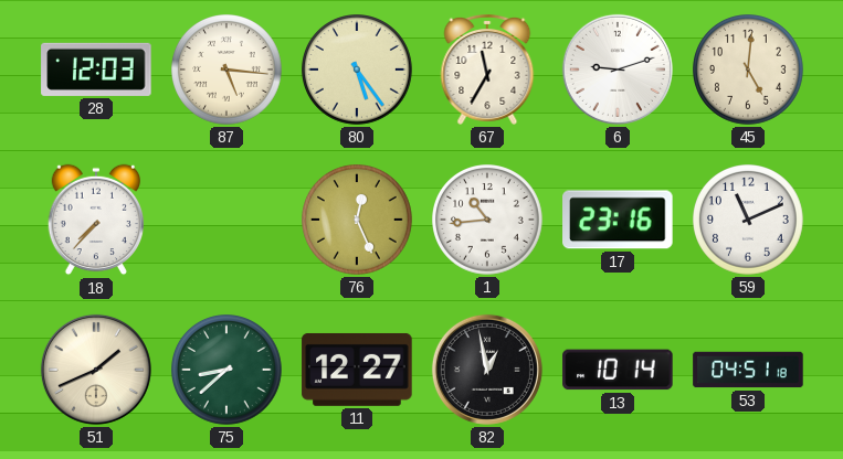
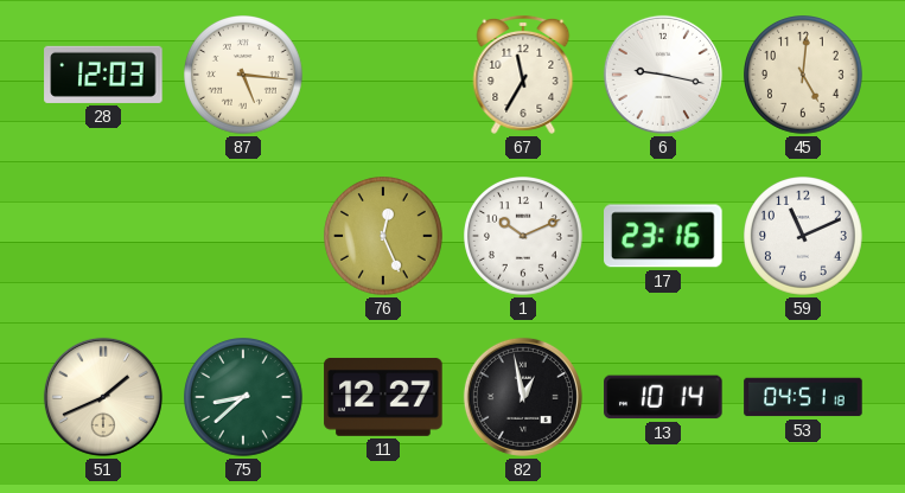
80: 5:24 -> none
6: 9:12 -> 9:17
18: 7:37 -> none
1: 10:44 -> 10:11
